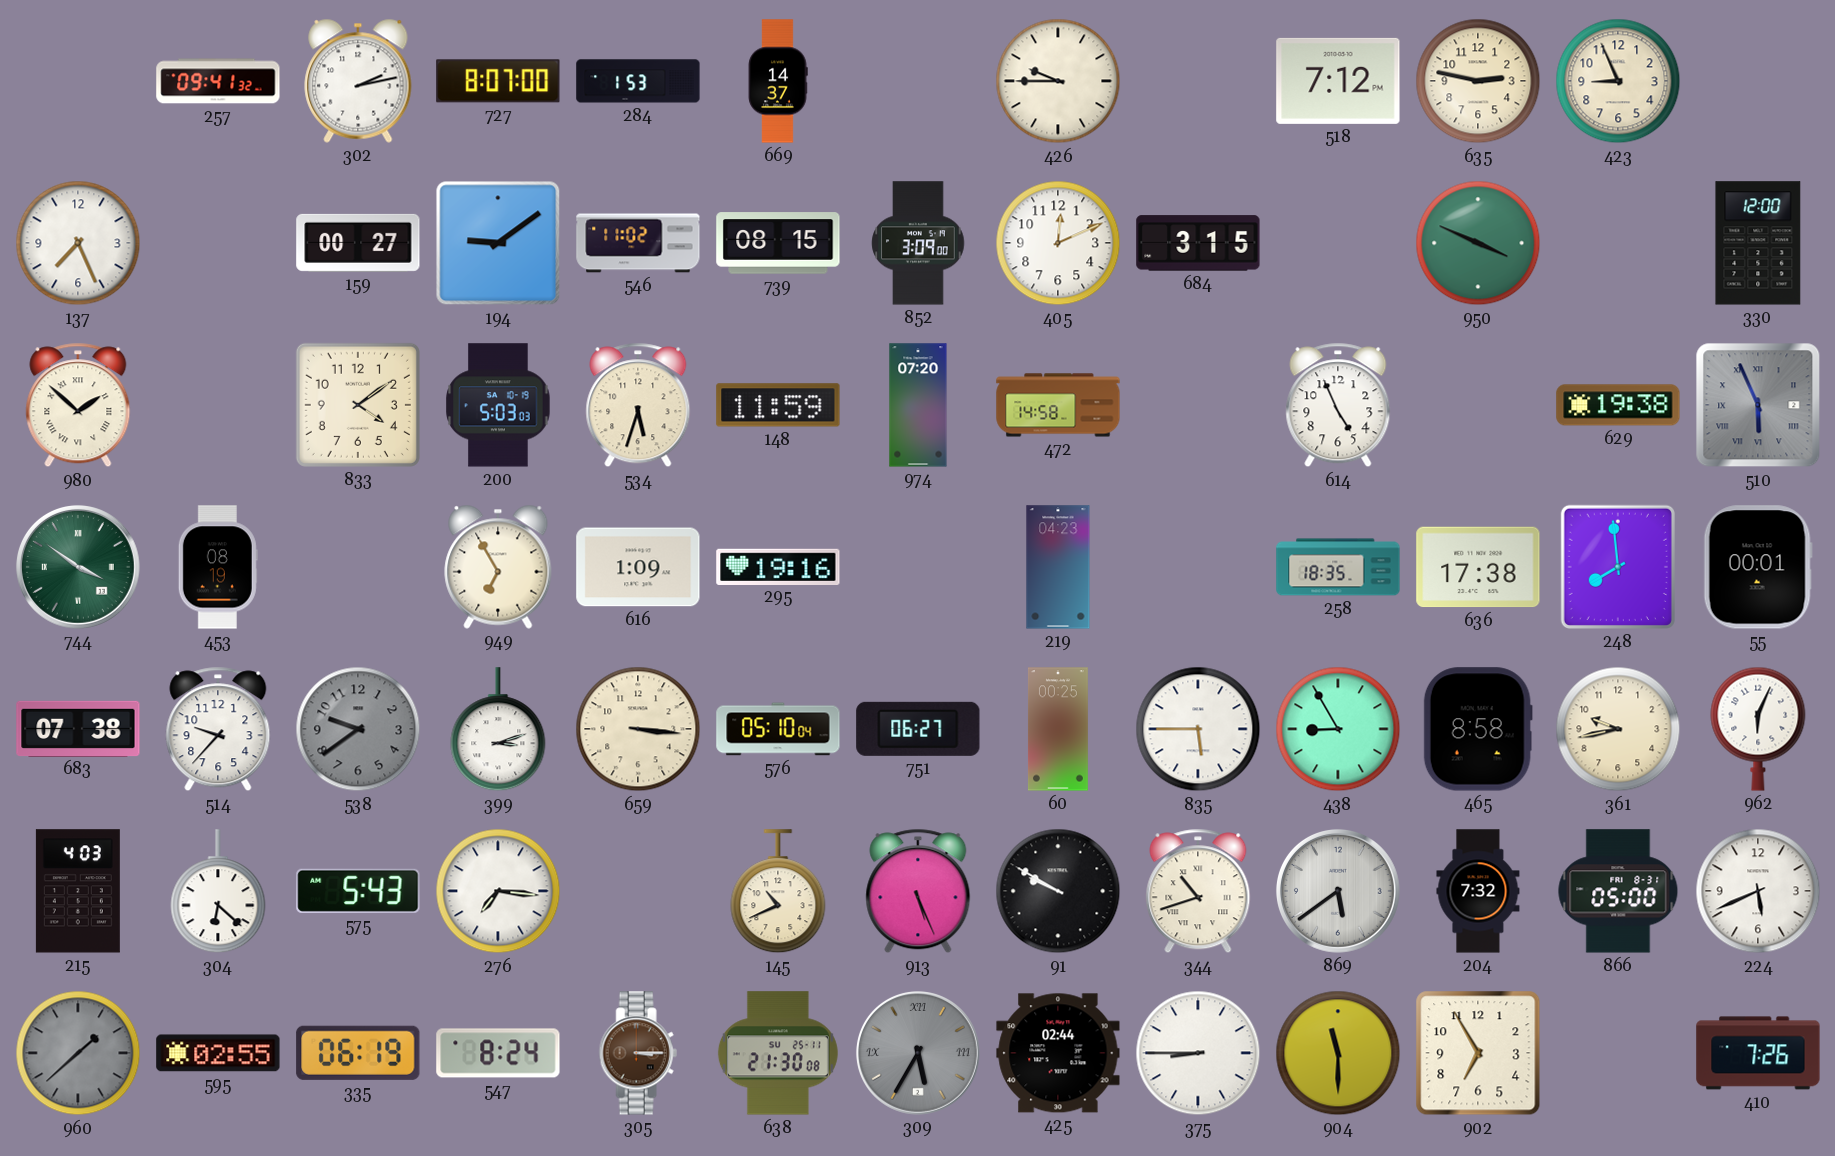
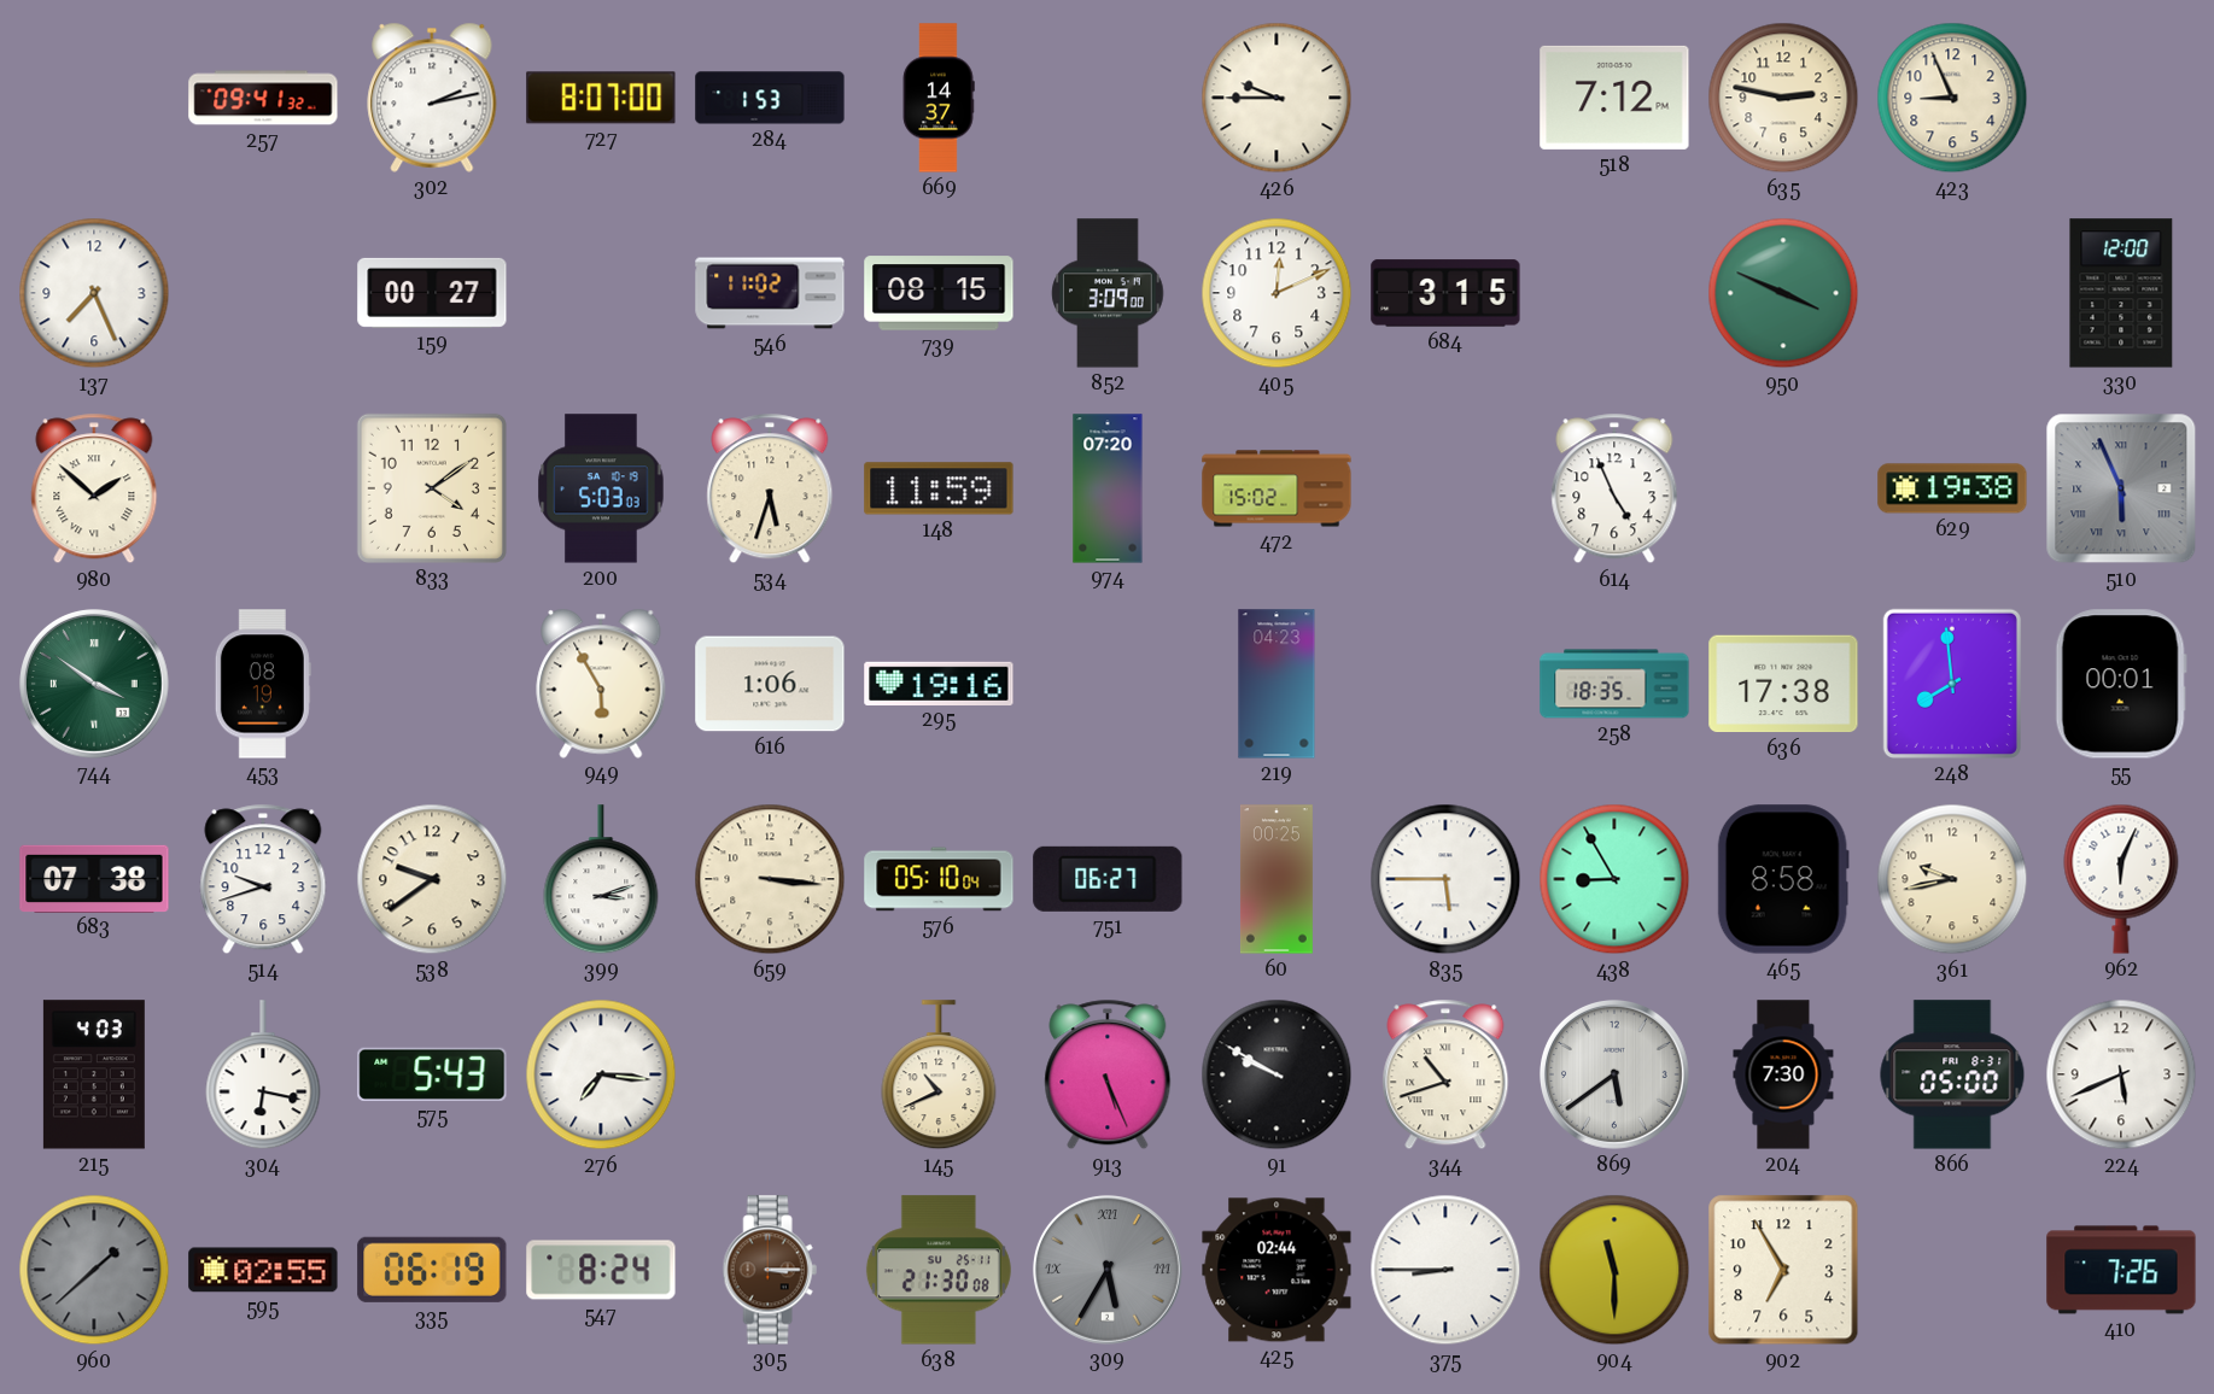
194: 9:09 -> none
472: 14:58 -> 15:02
949: 6:55 -> 5:55
616: 1:09 -> 1:06
514: 9:37 -> 9:42
538 dial: grey -> cream
304: 6:22 -> 6:17
204: 7:32 -> 7:30
